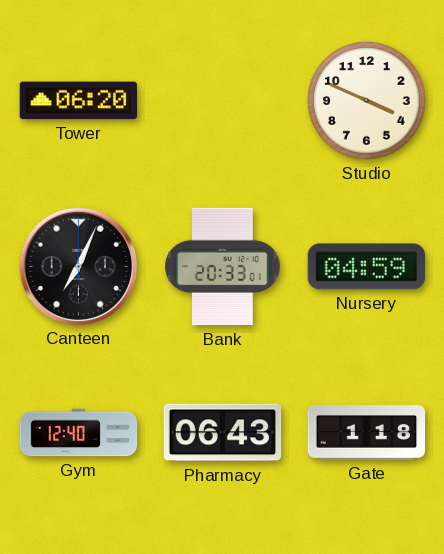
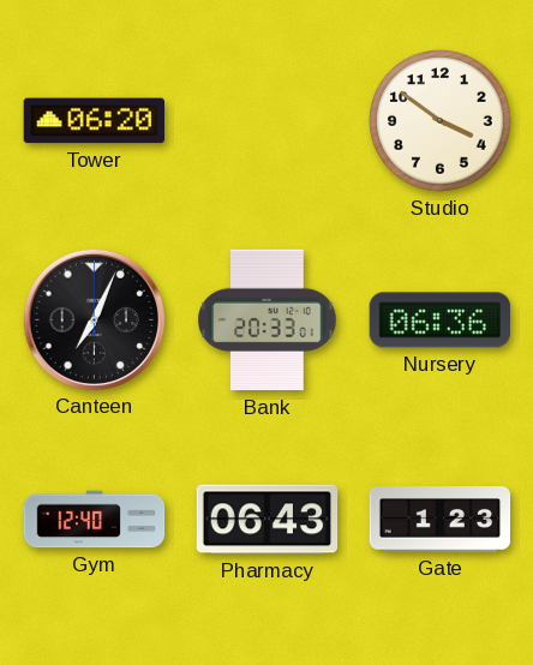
Studio: 3:49 -> 3:51
Nursery: 04:59 -> 06:36
Gate: 1:18 -> 1:23
